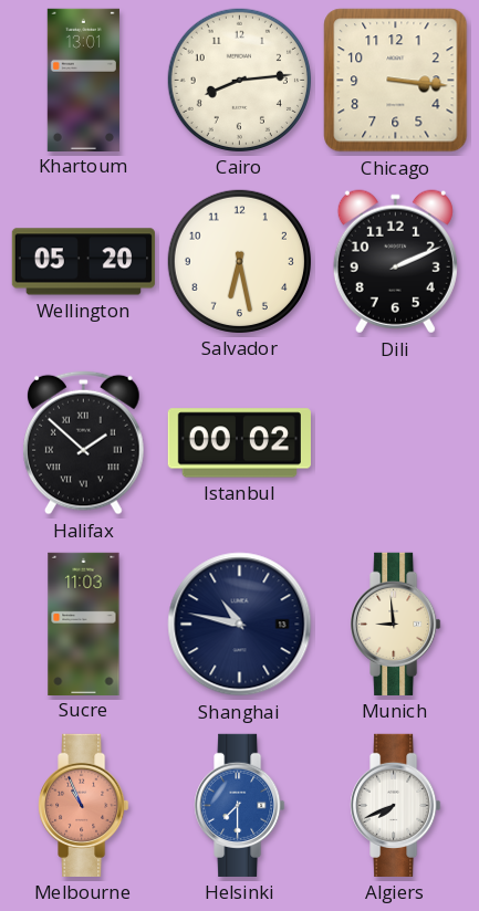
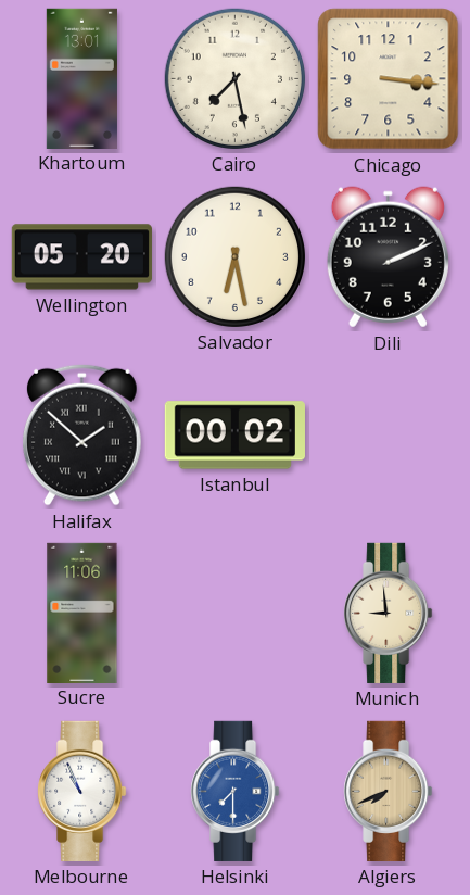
Cairo: 8:14 -> 7:28
Sucre: 11:03 -> 11:06
Shanghai: 10:47 -> none
Melbourne dial: salmon -> white
Algiers dial: white -> champagne
